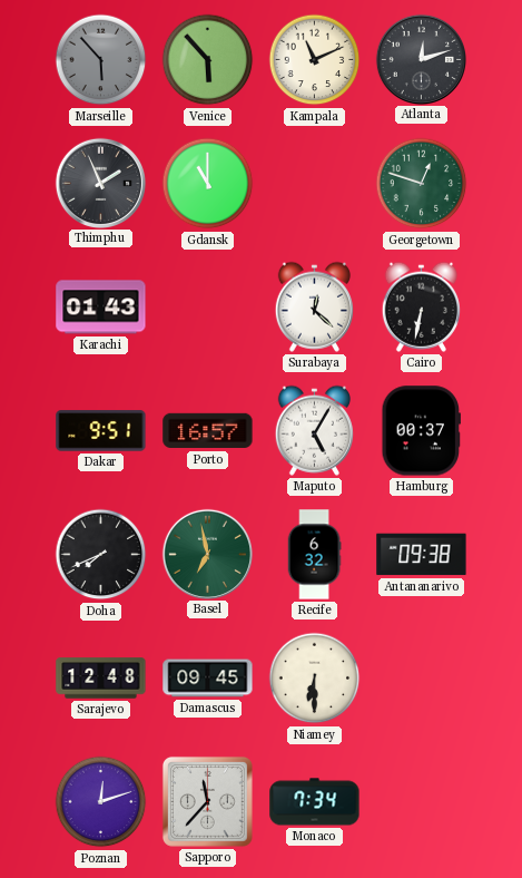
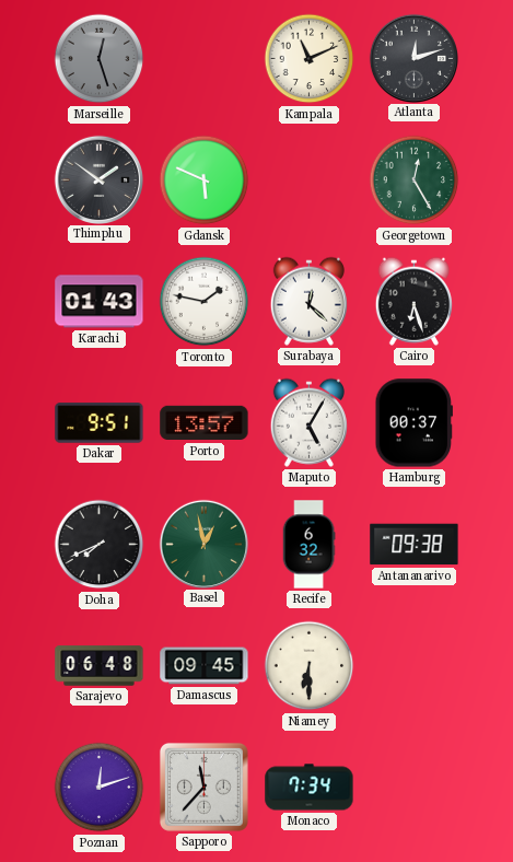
Marseille: 5:53 -> 12:27
Venice: 5:53 -> none
Thimphu: 1:56 -> 1:51
Gdansk: 11:00 -> 5:49
Georgetown: 12:48 -> 12:25
Toronto: none -> 1:47
Cairo: 6:32 -> 6:27
Porto: 16:57 -> 13:57
Basel: 6:58 -> 12:58
Sarajevo: 12:48 -> 06:48
